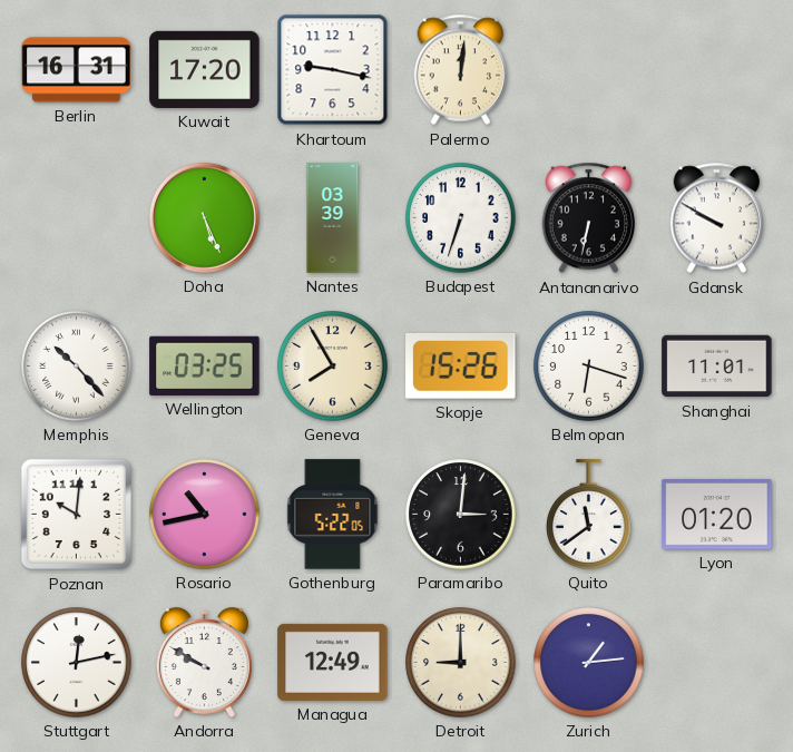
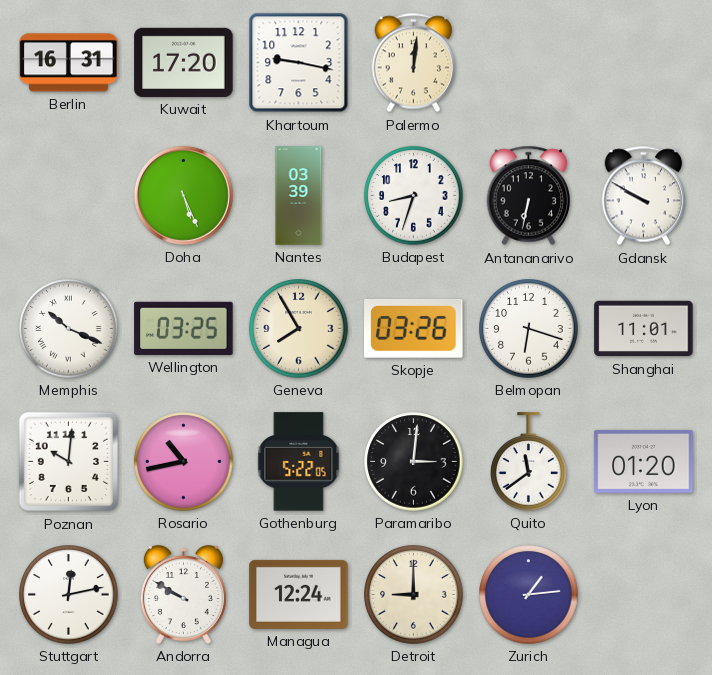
Budapest: 6:33 -> 8:33
Memphis: 10:23 -> 10:19
Skopje: 15:26 -> 03:26
Managua: 12:49 -> 12:24
